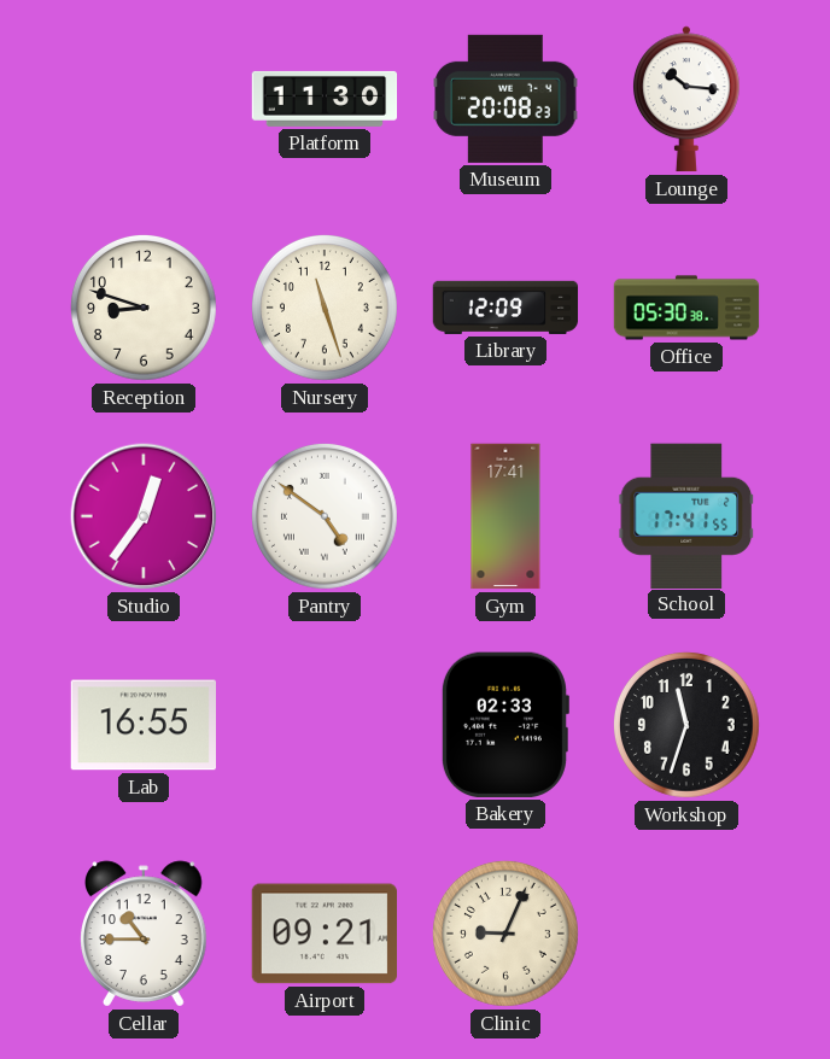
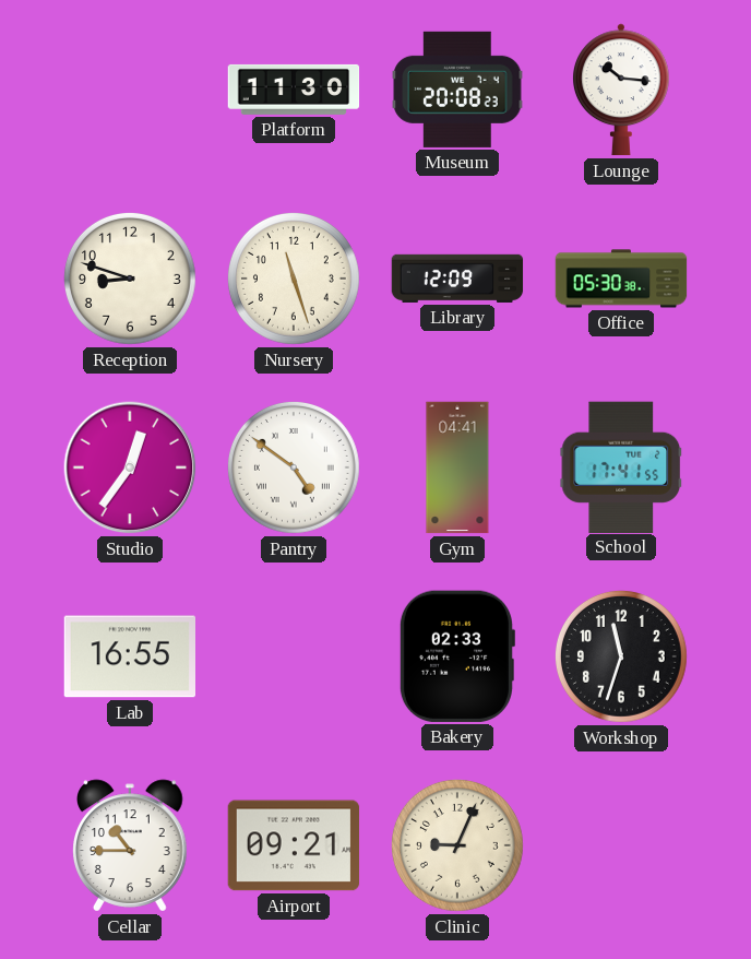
Gym: 17:41 -> 04:41
